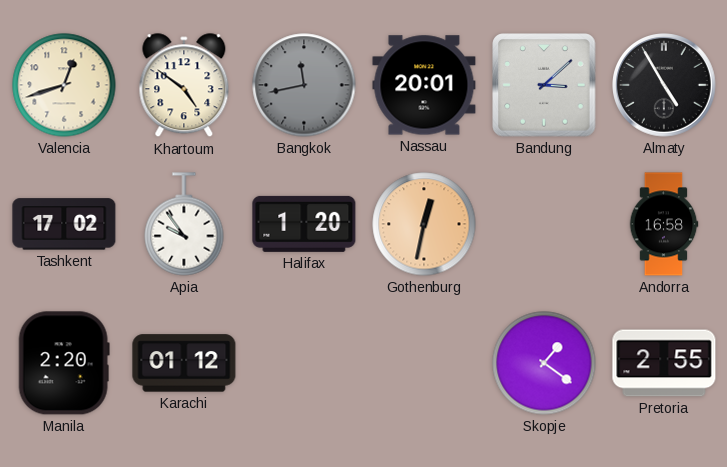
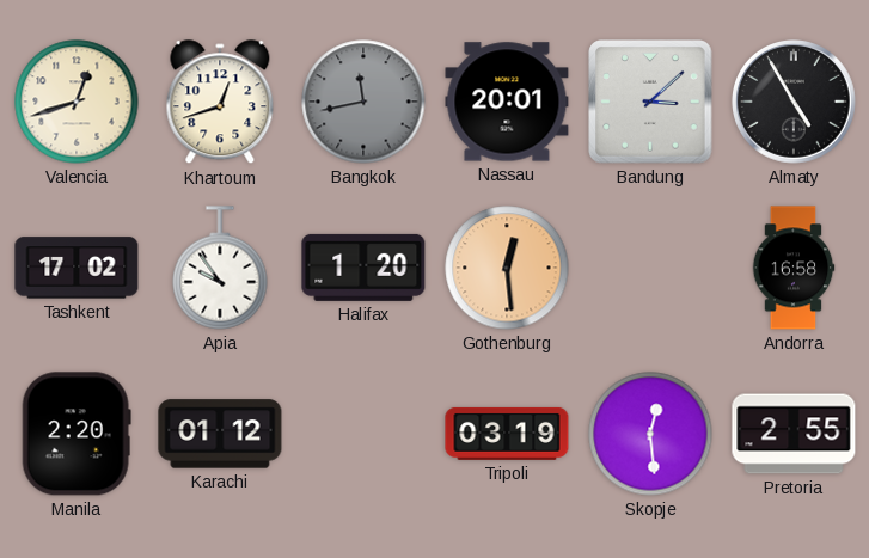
Khartoum: 4:51 -> 12:42
Gothenburg: 12:32 -> 12:29
Tripoli: none -> 03:19
Skopje: 1:21 -> 12:29
